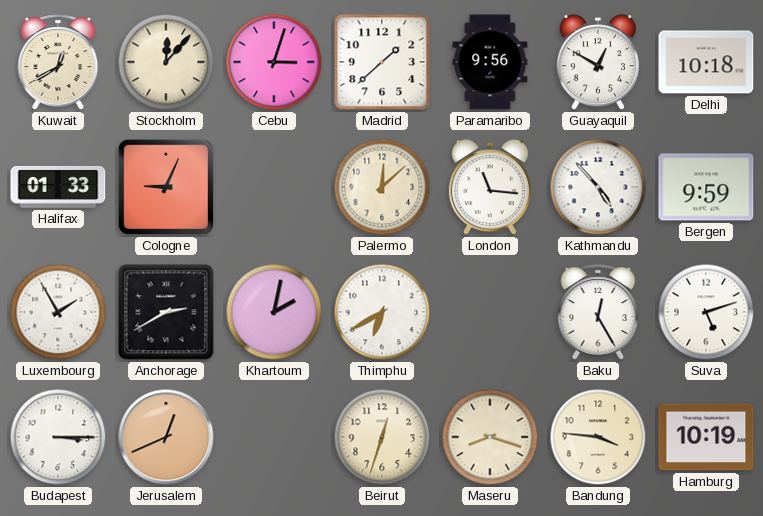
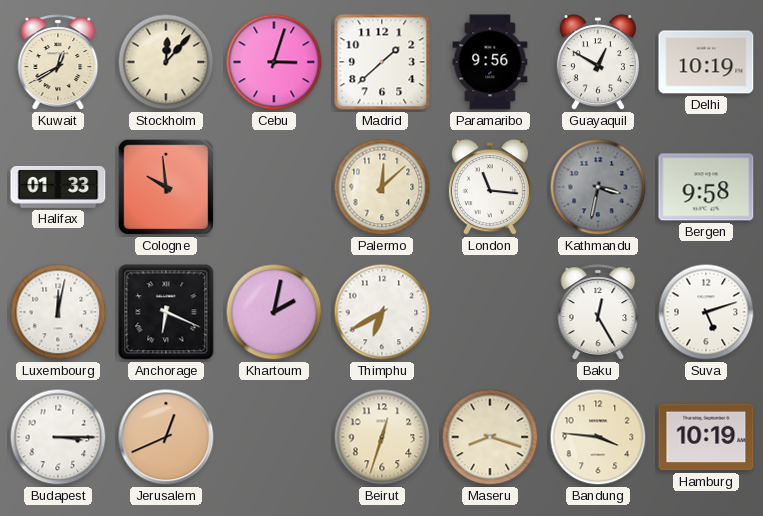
Delhi: 10:18 -> 10:19
Cologne: 9:04 -> 9:59
Kathmandu: 4:53 -> 3:32
Kathmandu dial: white -> grey
Bergen: 9:59 -> 9:58
Luxembourg: 1:55 -> 12:02
Anchorage: 2:40 -> 6:19
